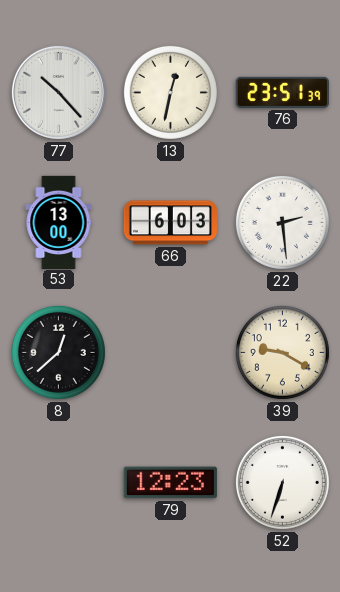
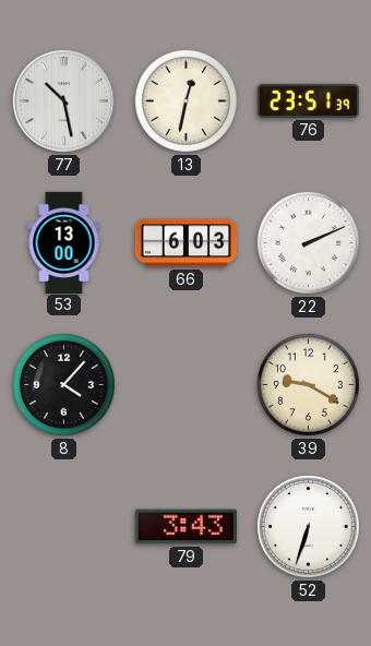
77: 10:23 -> 10:28
22: 2:29 -> 2:11
8: 12:38 -> 4:07
79: 12:23 -> 3:43
